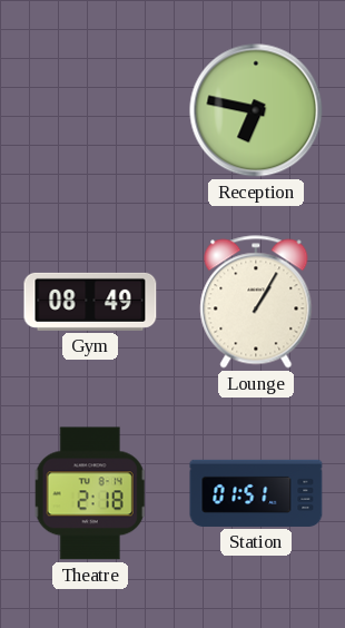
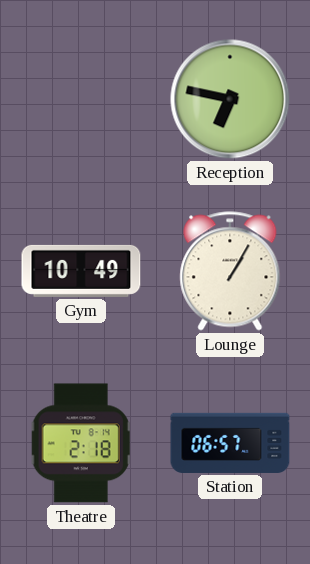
Gym: 08:49 -> 10:49
Station: 01:51 -> 06:57
